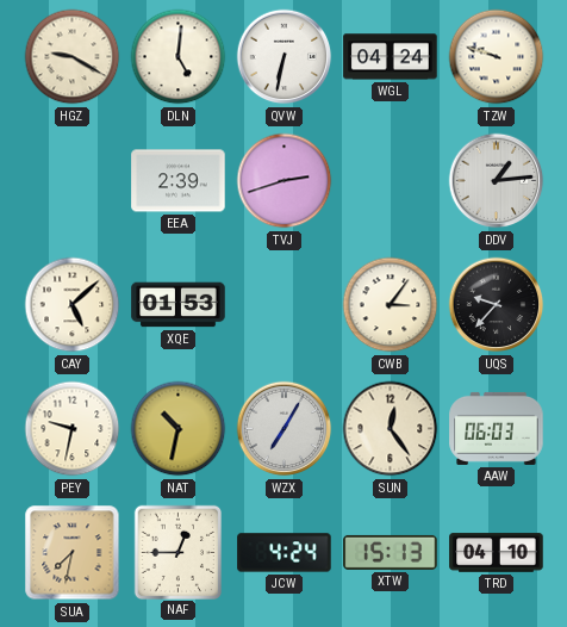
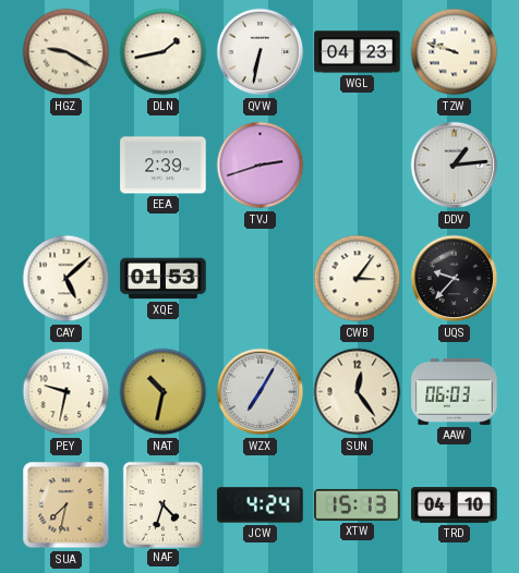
DLN: 5:01 -> 1:43
WGL: 04:24 -> 04:23
NAF: 12:45 -> 4:33
